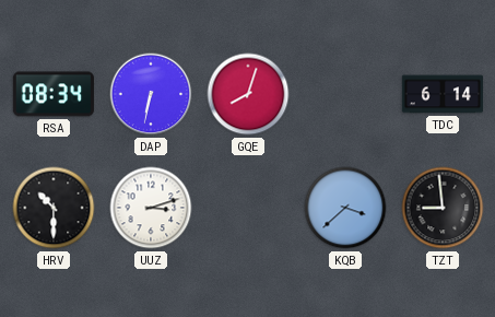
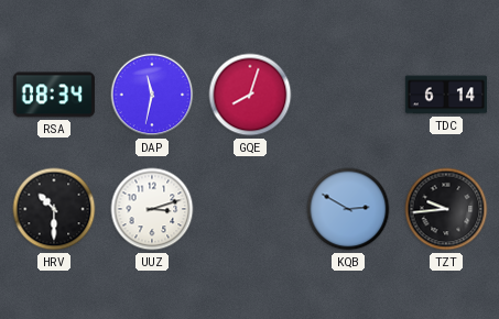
DAP: 6:32 -> 11:32
KQB: 3:38 -> 2:50
TZT: 8:59 -> 9:44
